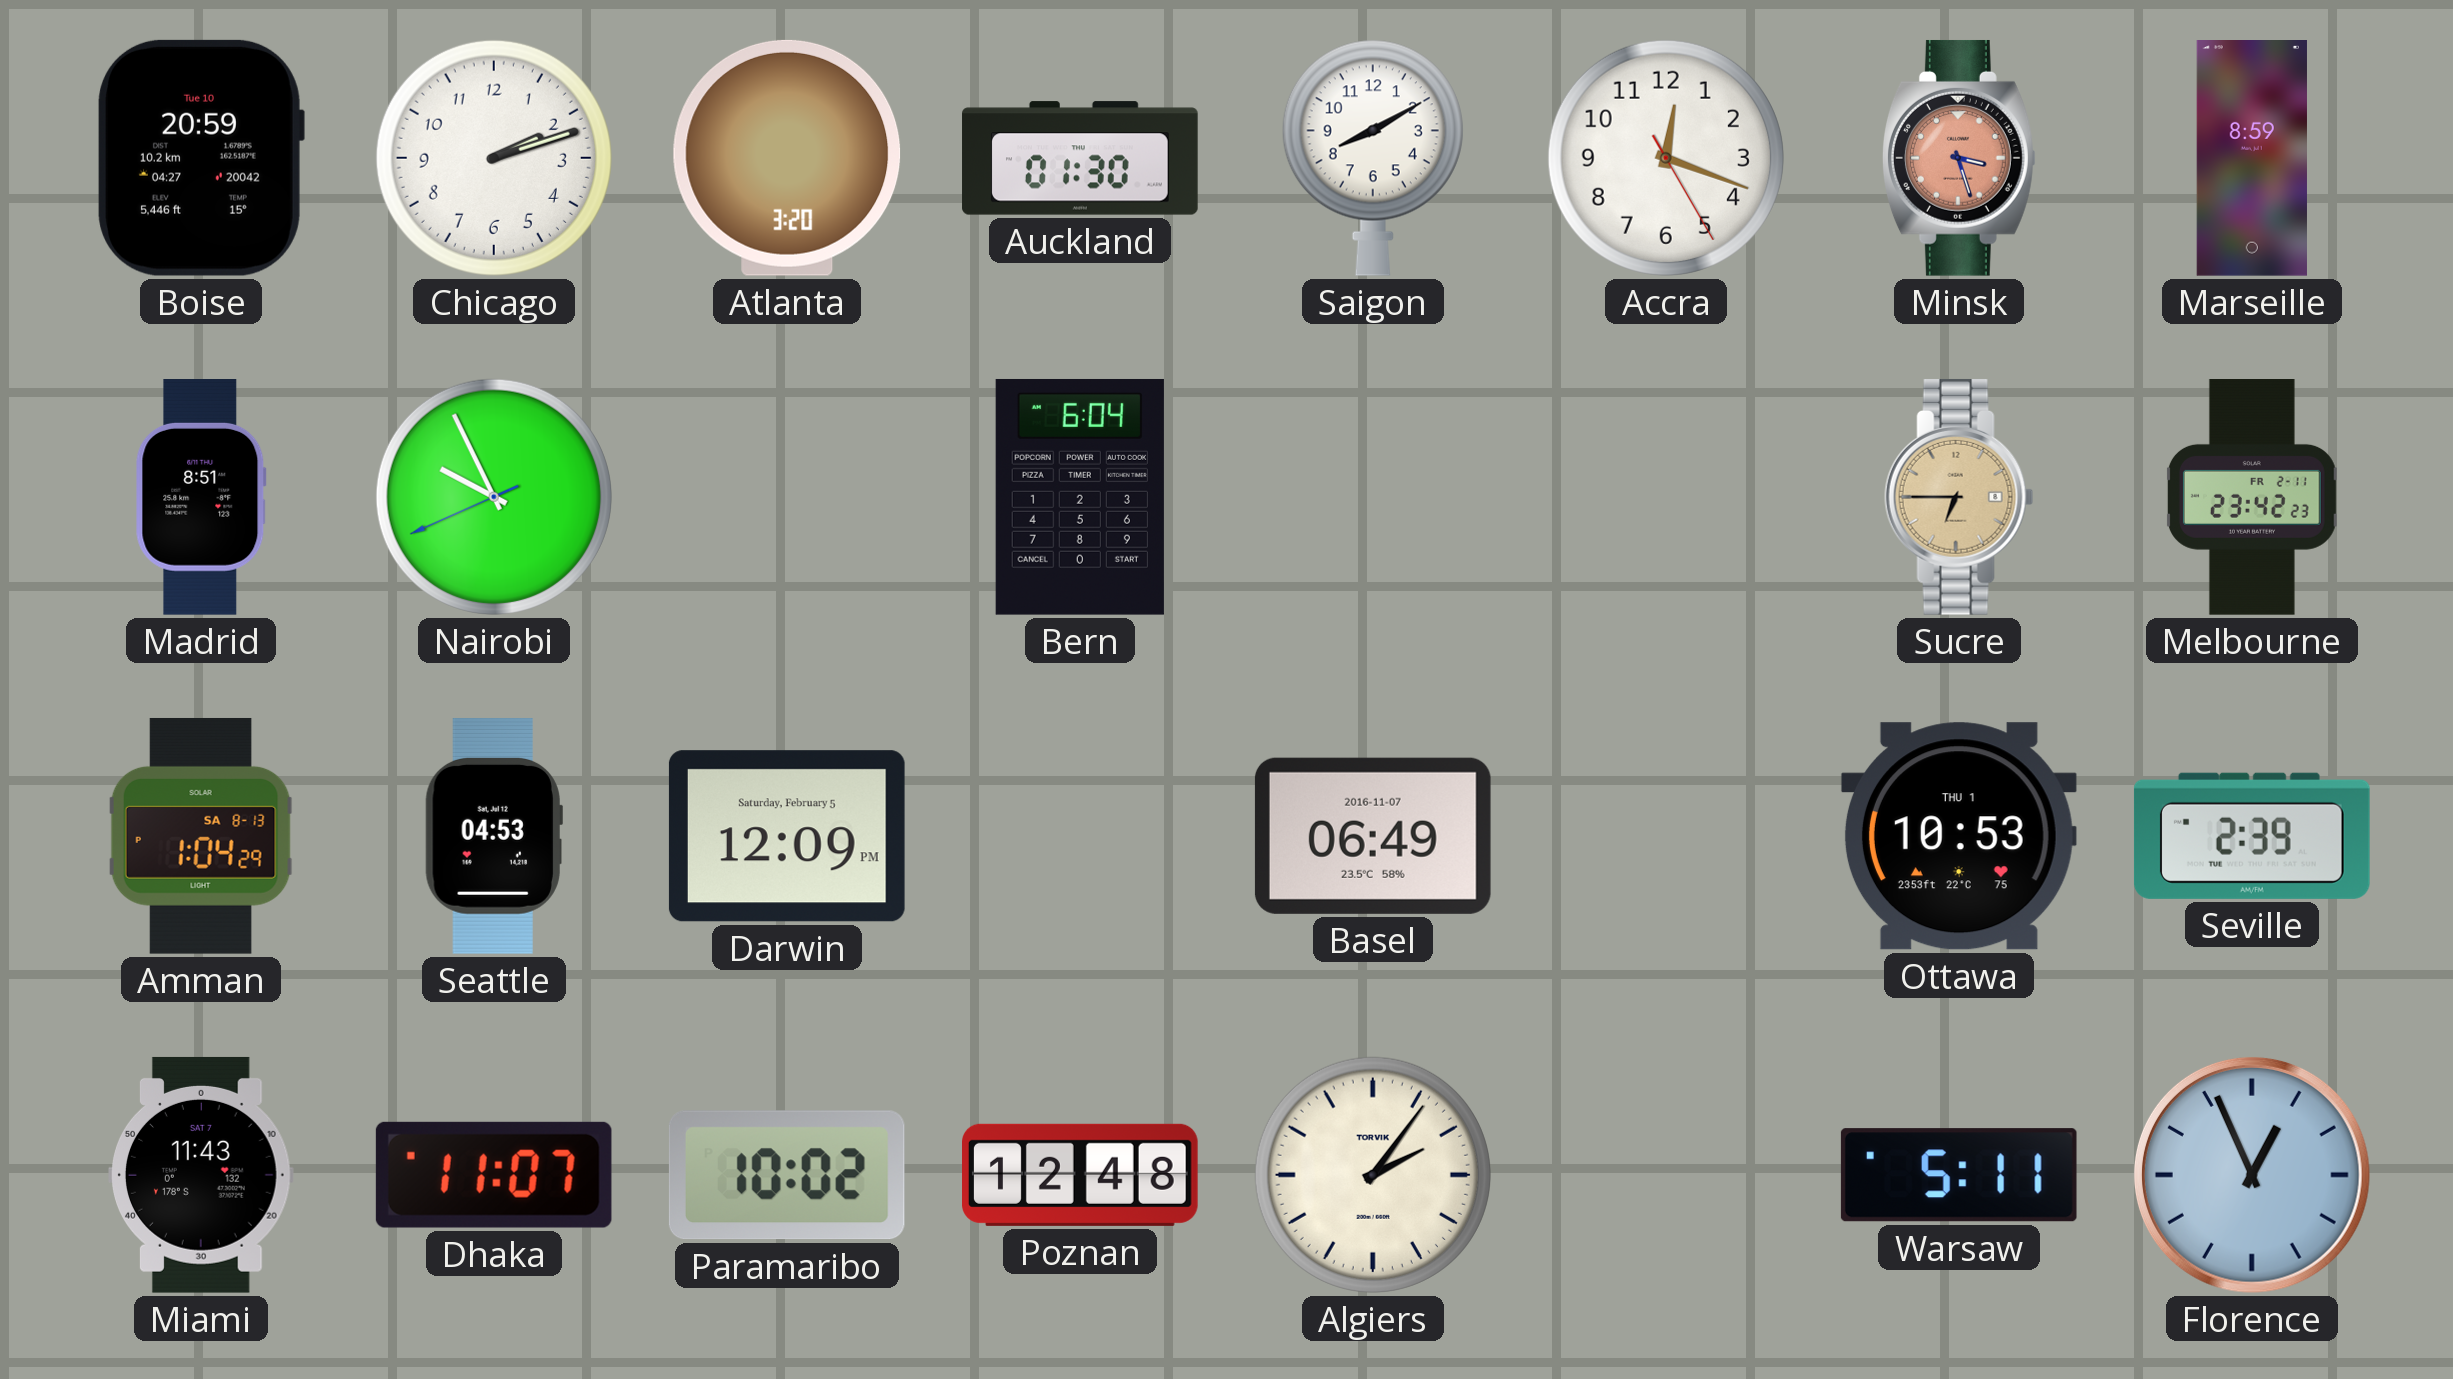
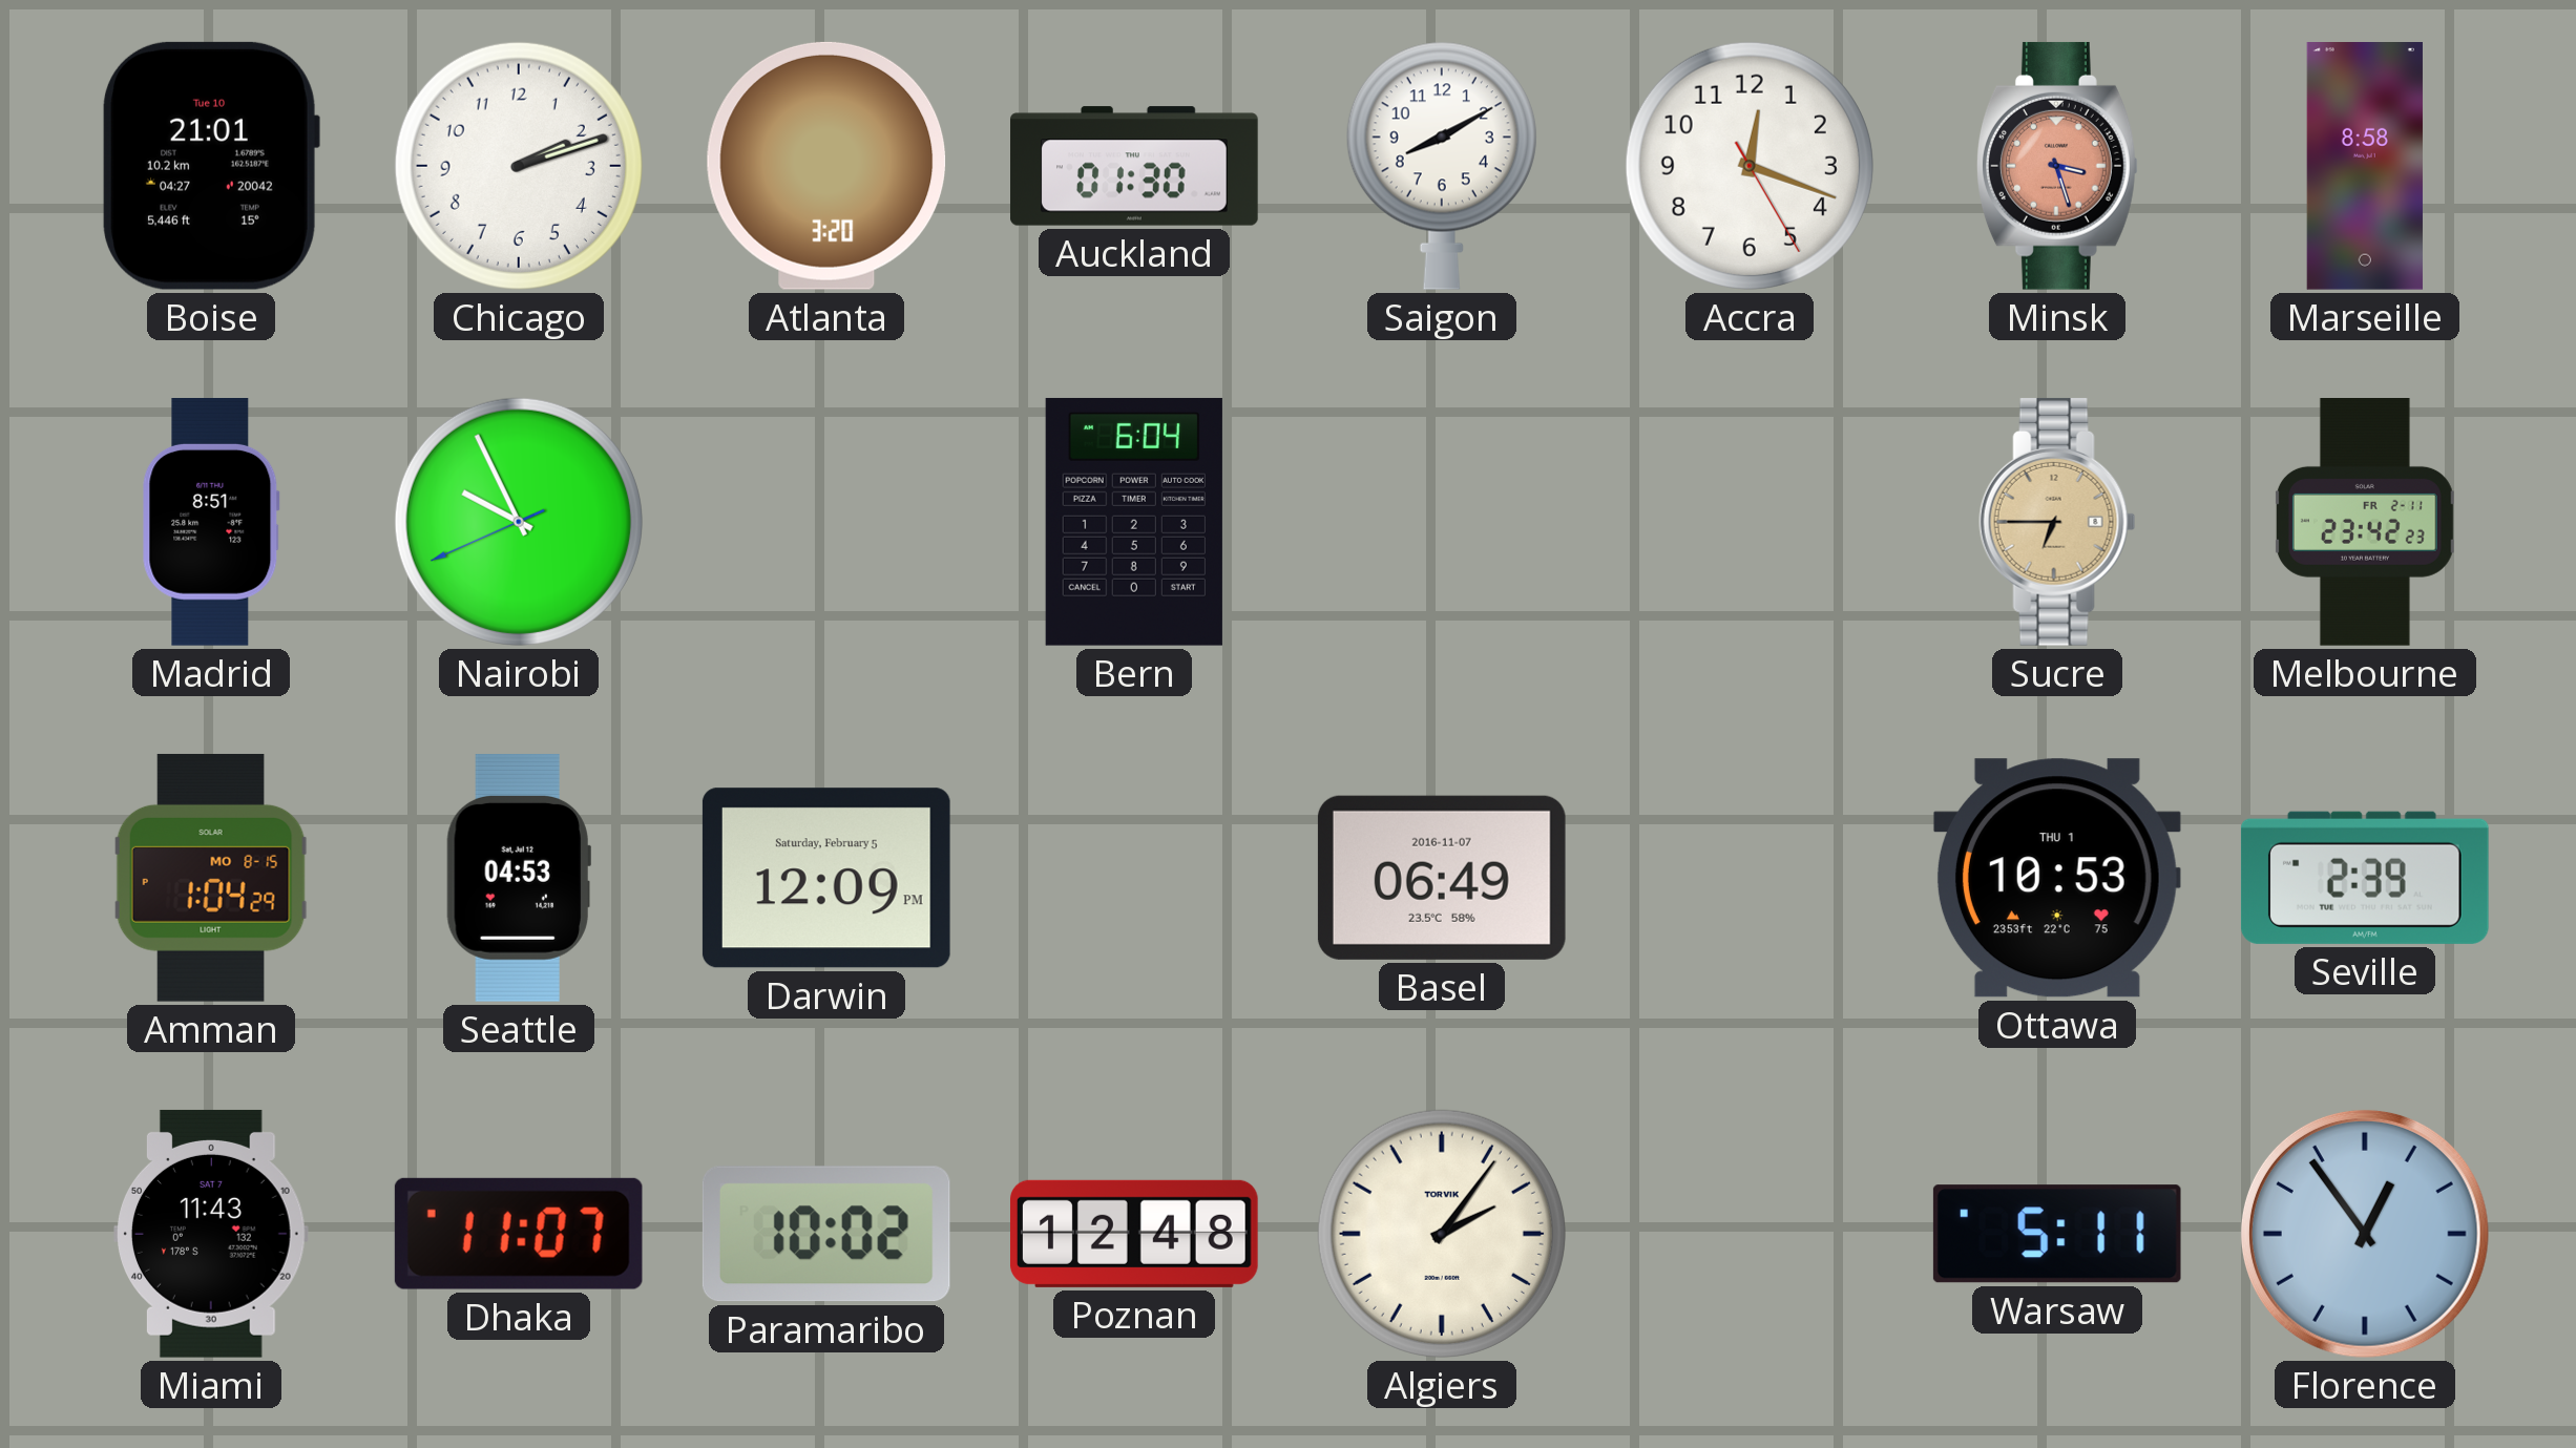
Boise: 20:59 -> 21:01
Marseille: 8:59 -> 8:58
Amman date: SA 8-13 -> MO 8-15
Florence: 12:56 -> 12:54
